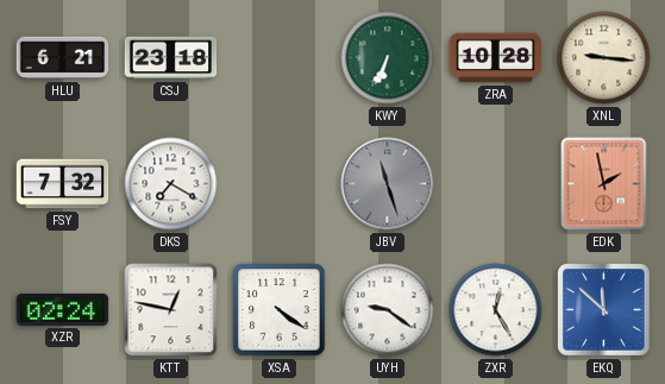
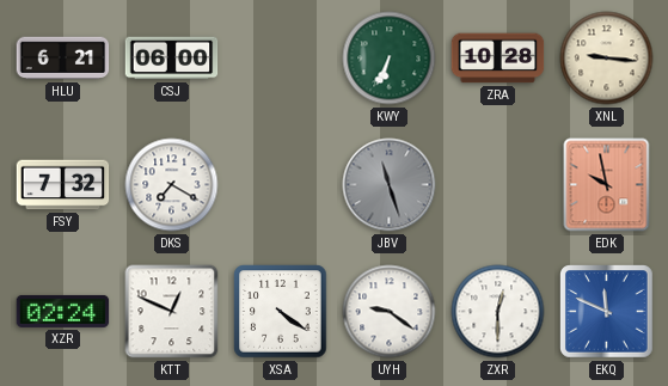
CSJ: 23:18 -> 06:00
EDK: 1:58 -> 9:58
KTT: 12:47 -> 12:49
ZXR: 12:25 -> 12:30
EKQ: 11:52 -> 11:49
